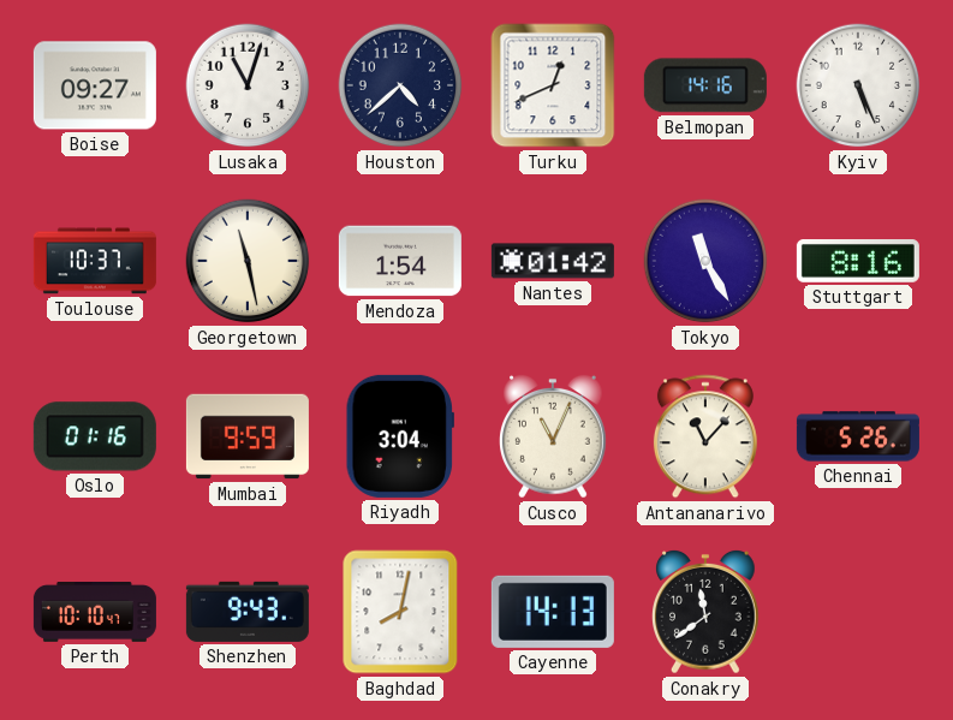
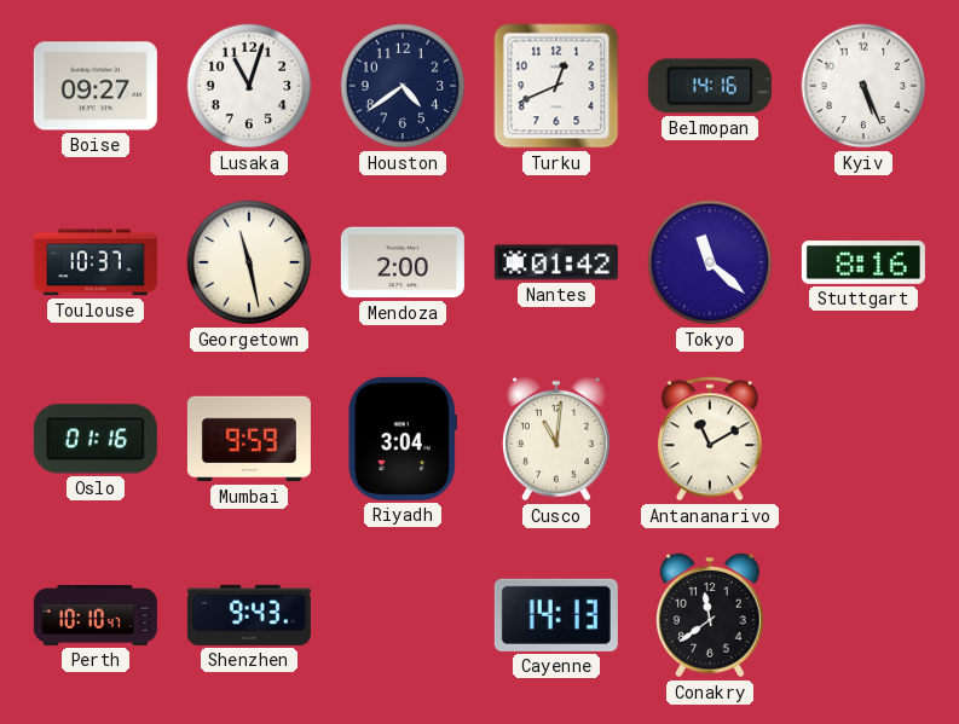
Houston: 4:38 -> 4:39
Mendoza: 1:54 -> 2:00
Tokyo: 11:25 -> 11:22
Cusco: 11:04 -> 11:01
Antananarivo: 11:07 -> 11:10
Chennai: 5:26 -> none
Baghdad: 8:02 -> none
